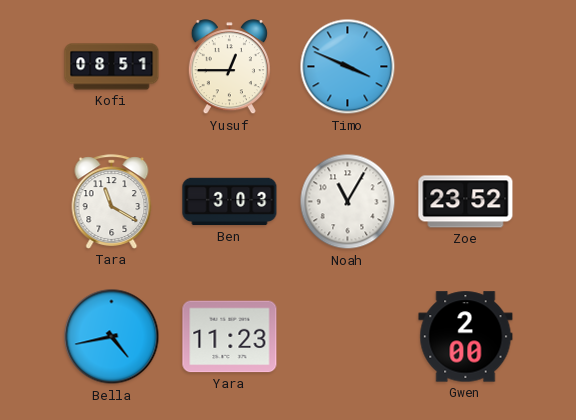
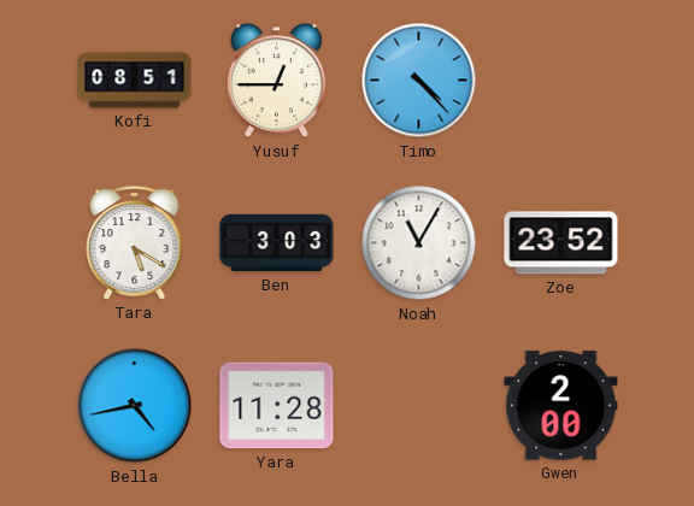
Timo: 3:49 -> 4:23
Tara: 11:20 -> 5:20
Yara: 11:23 -> 11:28
